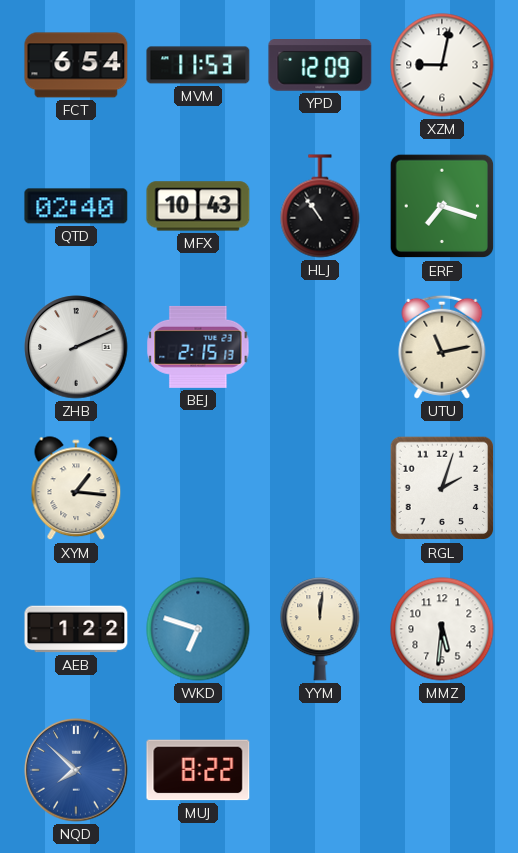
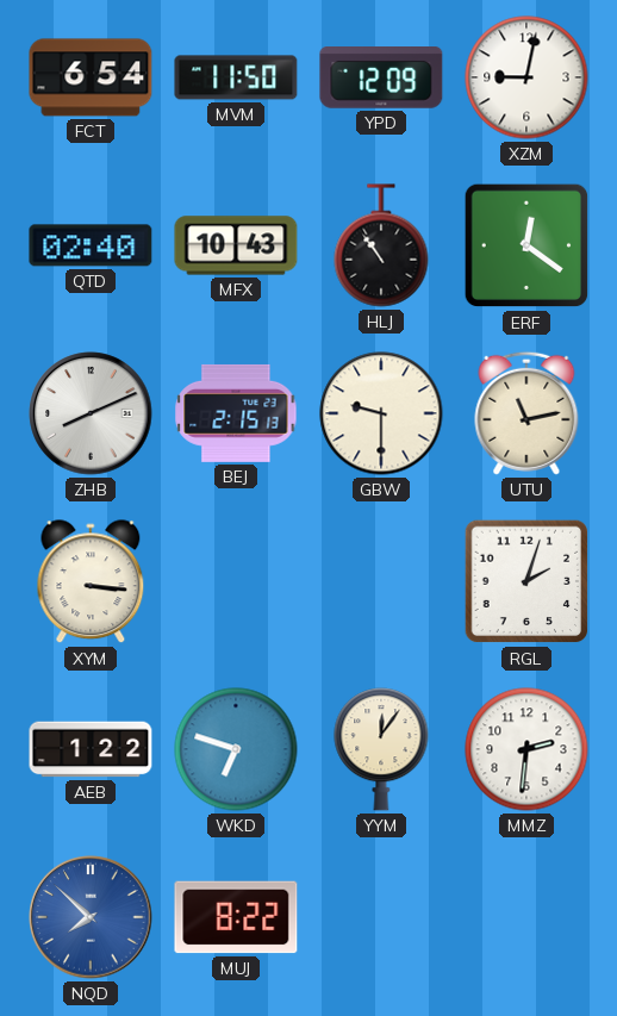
MVM: 11:53 -> 11:50
ERF: 7:18 -> 12:21
ZHB: 2:11 -> 8:11
GBW: none -> 9:30
XYM: 1:16 -> 3:16
YYM: 12:01 -> 12:06
MMZ: 5:31 -> 2:31
